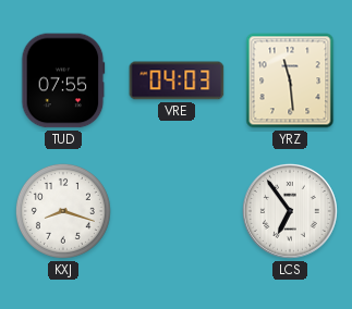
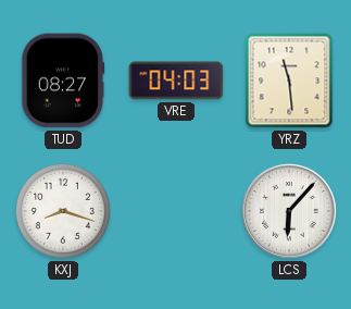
TUD: 07:55 -> 08:27
LCS: 6:54 -> 6:07
